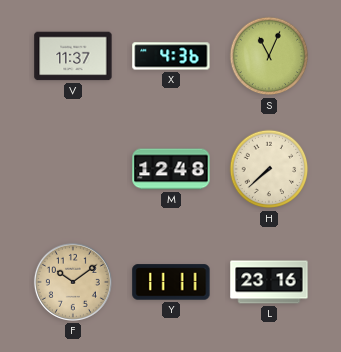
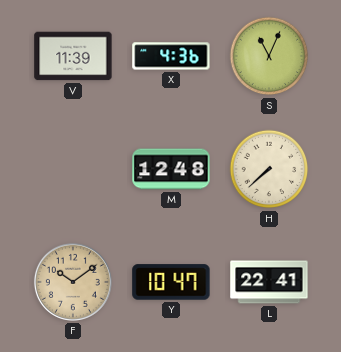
V: 11:37 -> 11:39
Y: 11:11 -> 10:47
L: 23:16 -> 22:41
